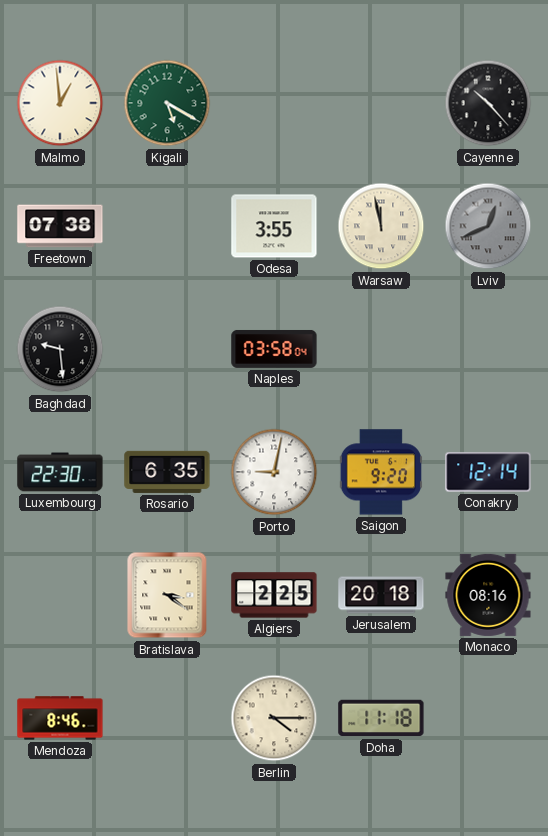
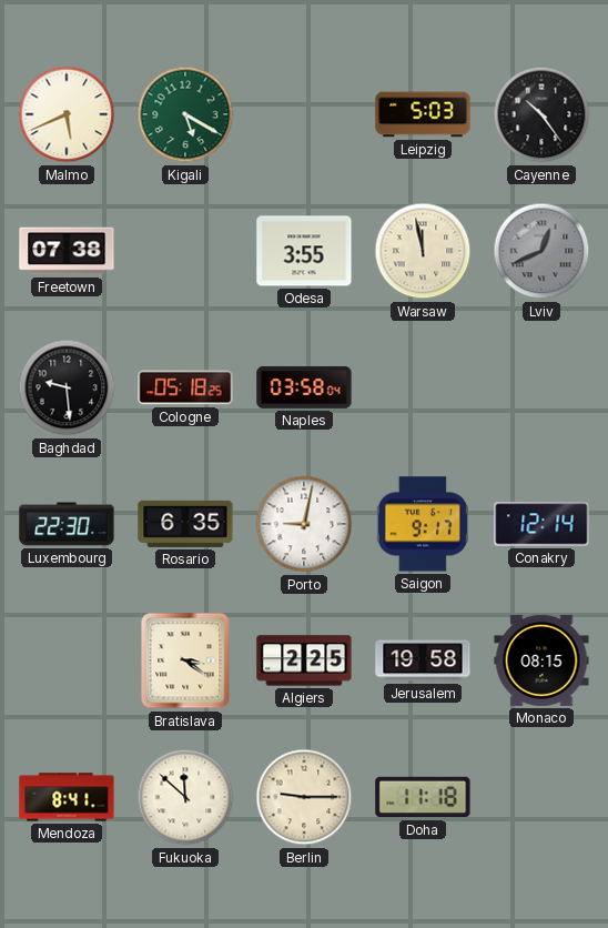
Malmo: 12:59 -> 5:41
Leipzig: none -> 5:03
Cayenne: 10:23 -> 10:24
Cologne: none -> 05:18
Saigon: 9:20 -> 9:17
Jerusalem: 20:18 -> 19:58
Monaco: 08:16 -> 08:15
Mendoza: 8:46 -> 8:41
Fukuoka: none -> 11:52
Berlin: 4:15 -> 9:15
